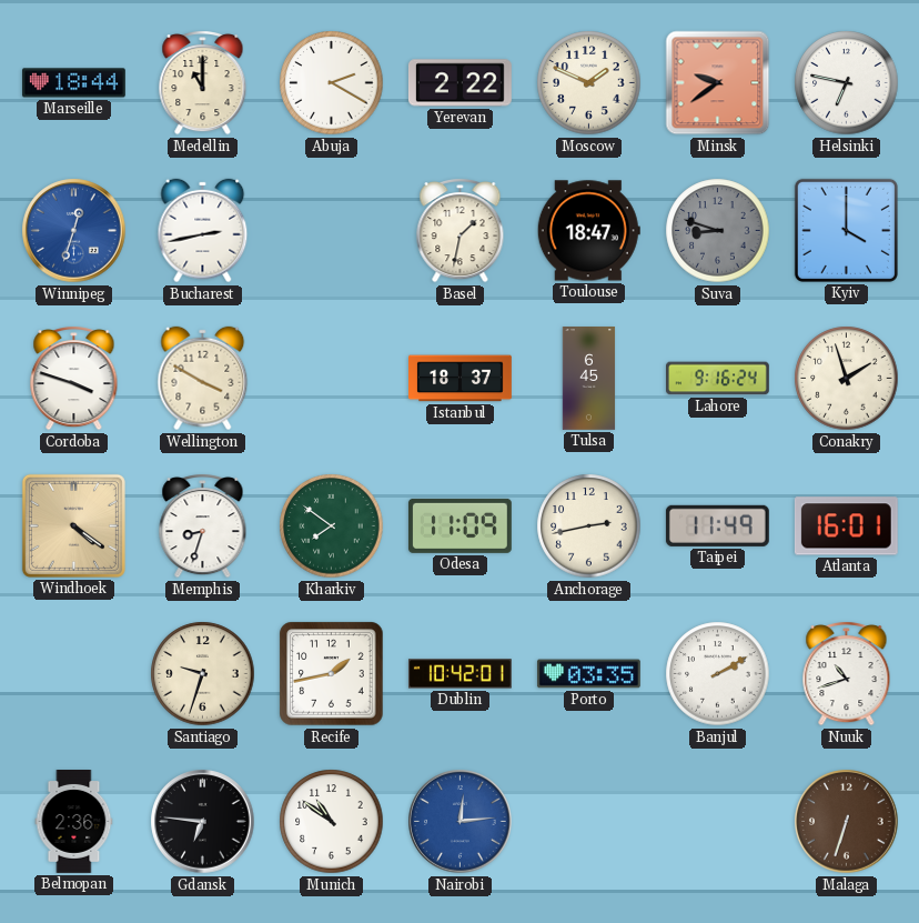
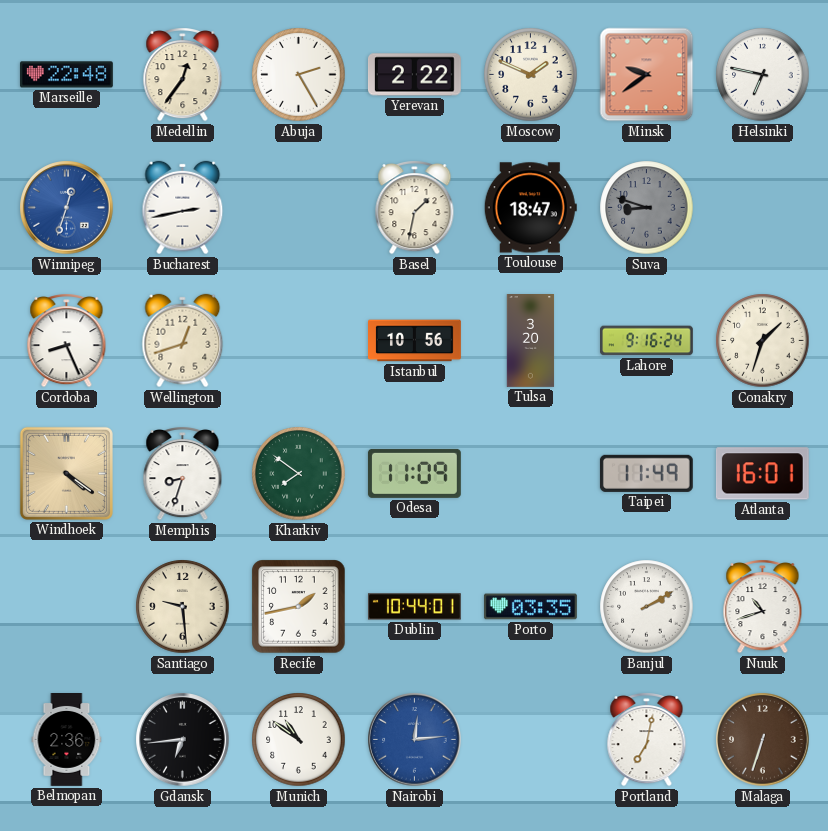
Marseille: 18:44 -> 22:48
Medellin: 11:00 -> 12:36
Abuja: 2:20 -> 2:25
Kyiv: 4:00 -> none
Cordoba: 3:48 -> 8:26
Wellington: 3:50 -> 12:42
Istanbul: 18:37 -> 10:56
Tulsa: 6:45 -> 3:20
Conakry: 1:57 -> 1:33
Anchorage: 2:43 -> none
Santiago: 9:33 -> 9:29
Dublin: 10:42 -> 10:44
Gdansk: 6:46 -> 6:44
Portland: none -> 7:02
